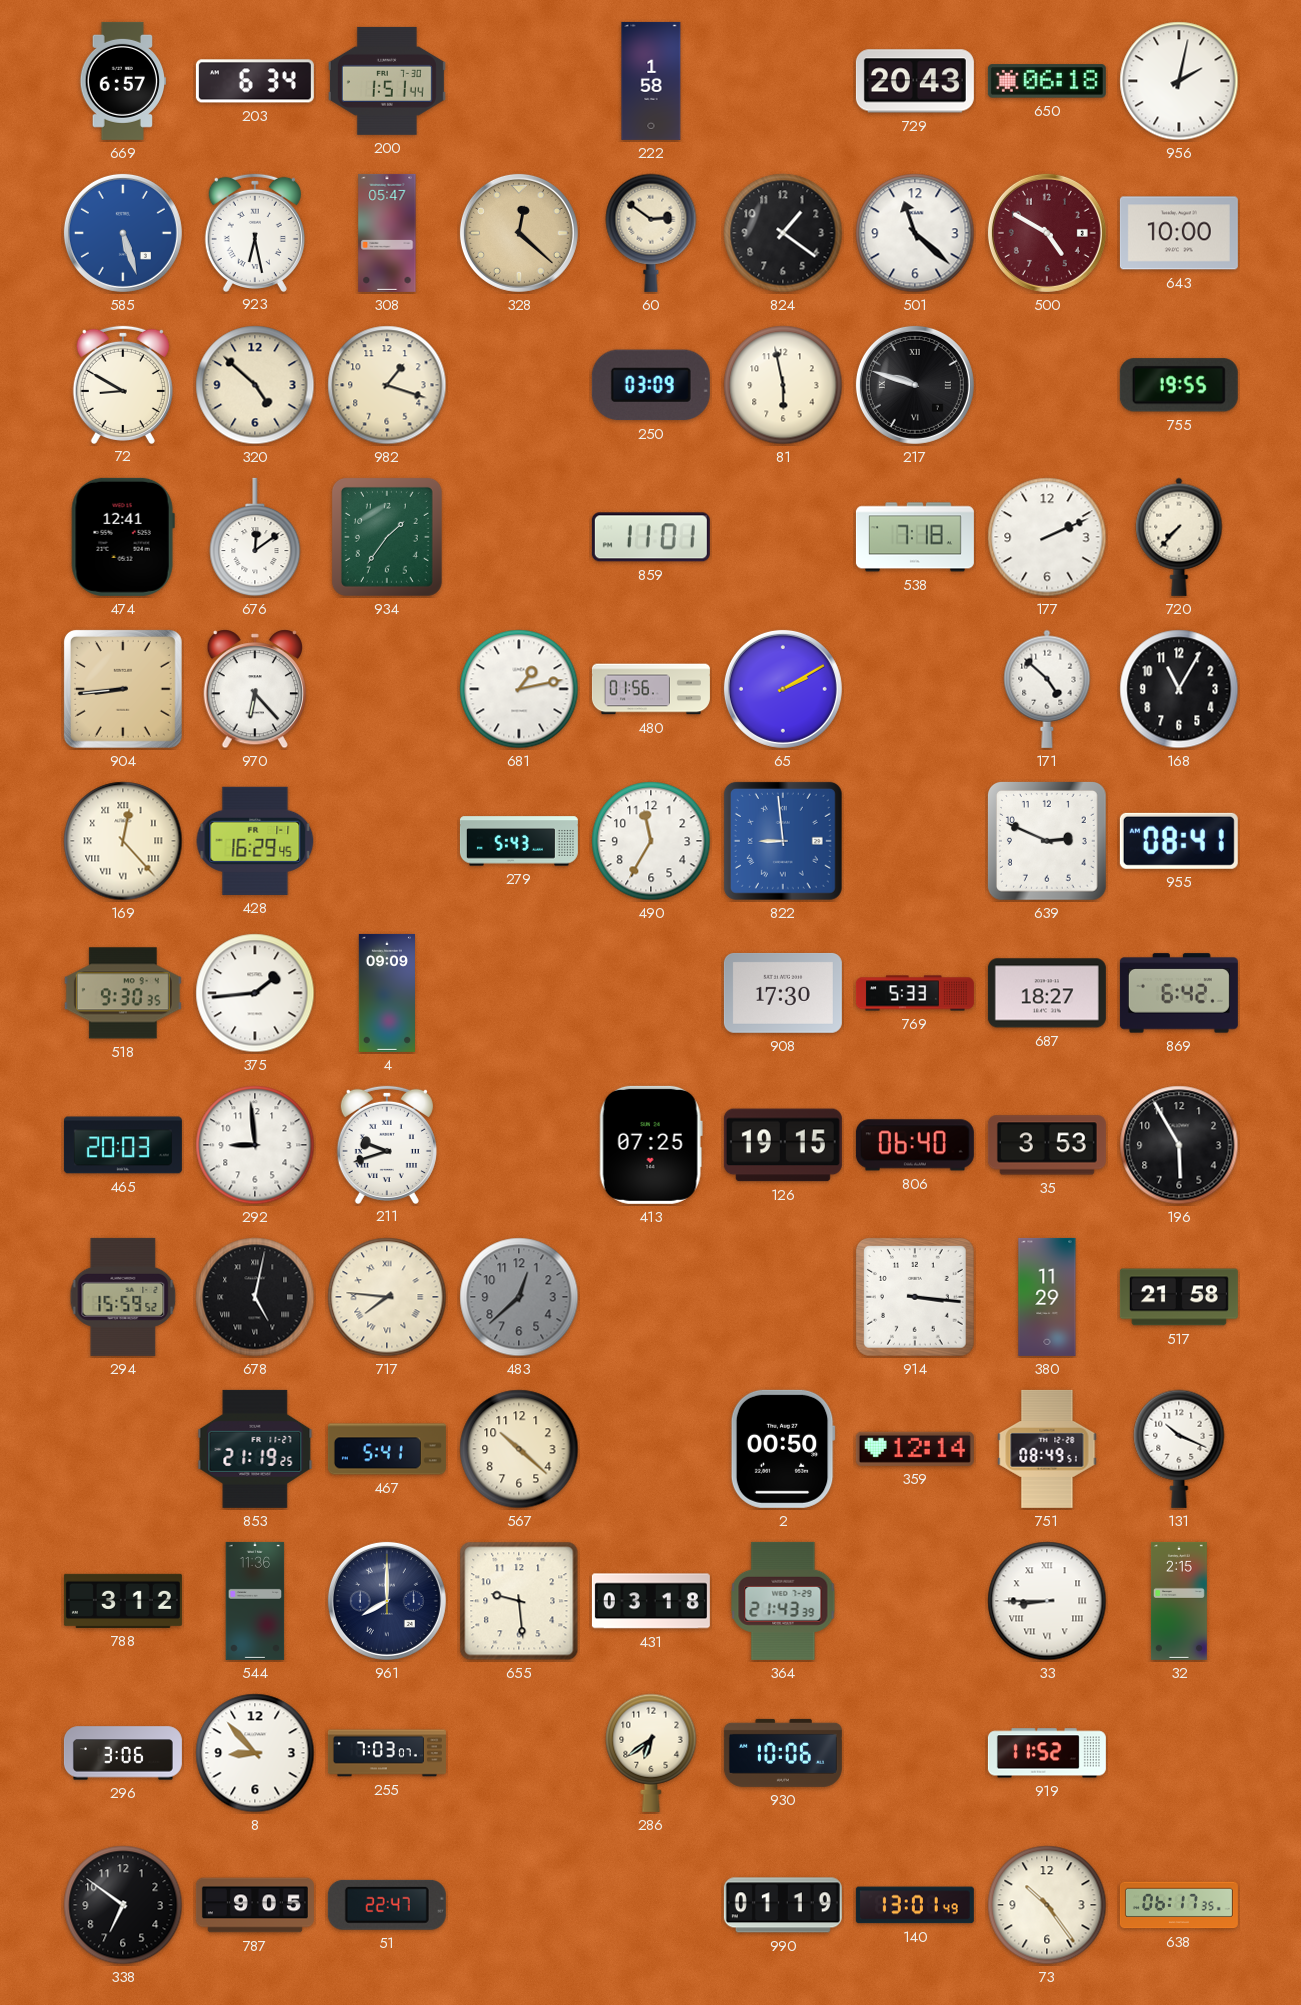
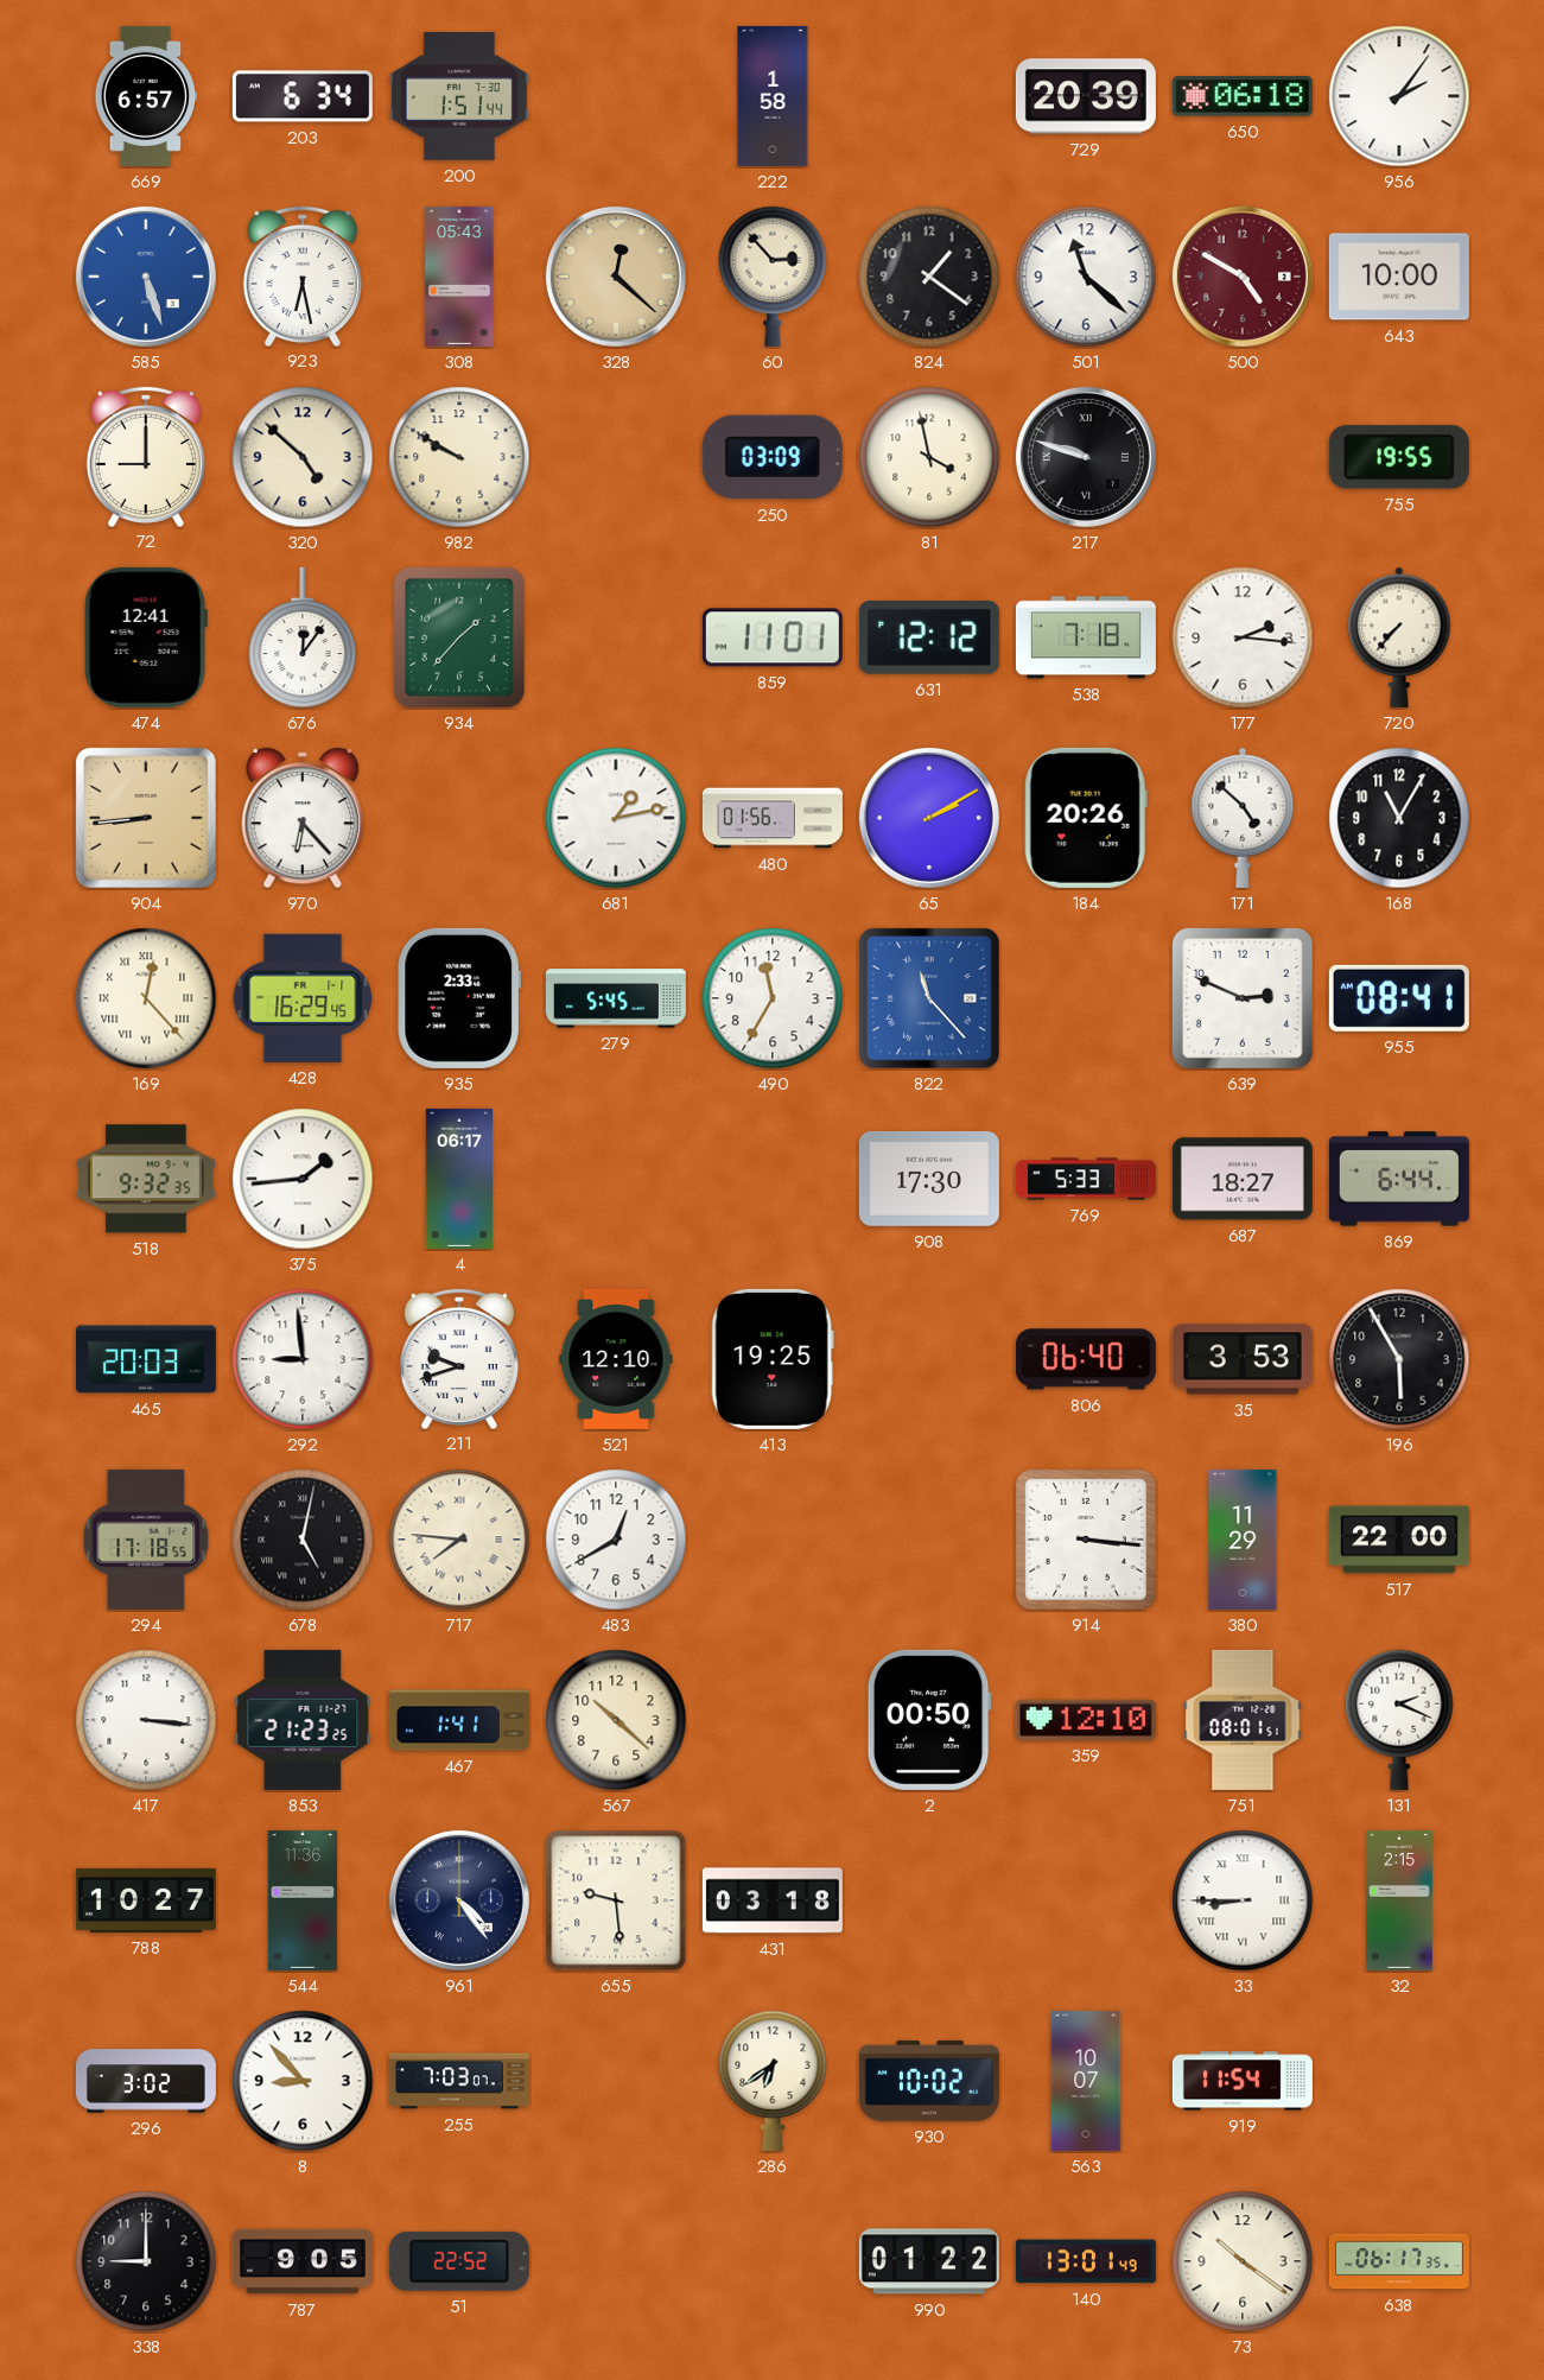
729: 20:43 -> 20:39
956: 2:02 -> 2:06
308: 05:47 -> 05:43
60: 2:51 -> 2:53
72: 8:50 -> 9:00
982: 1:18 -> 9:50
81: 5:58 -> 3:58
676: 12:09 -> 12:06
934: 1:36 -> 1:37
631: none -> 12:12
177: 2:11 -> 2:16
184: none -> 20:26
935: none -> 2:33
279: 5:43 -> 5:45
822: 8:59 -> 11:23
518: 9:30 -> 9:32
4: 09:09 -> 06:17
869: 6:42 -> 6:44
521: none -> 12:10
413: 07:25 -> 19:25
126: 19:15 -> none
294: 15:59 -> 17:18
483: 12:38 -> 12:40
483 dial: grey -> white
517: 21:58 -> 22:00
417: none -> 3:16
853: 21:19 -> 21:23
467: 5:41 -> 1:41
359: 12:14 -> 12:10
751: 08:49 -> 08:01
131: 10:19 -> 2:19
788: 3:12 -> 10:27
961: 8:00 -> 4:24
364: 21:43 -> none
296: 3:06 -> 3:02
930: 10:06 -> 10:02
563: none -> 10:07
919: 11:52 -> 11:54
338: 6:51 -> 9:00
51: 22:47 -> 22:52
990: 01:19 -> 01:22
73: 10:24 -> 10:21
